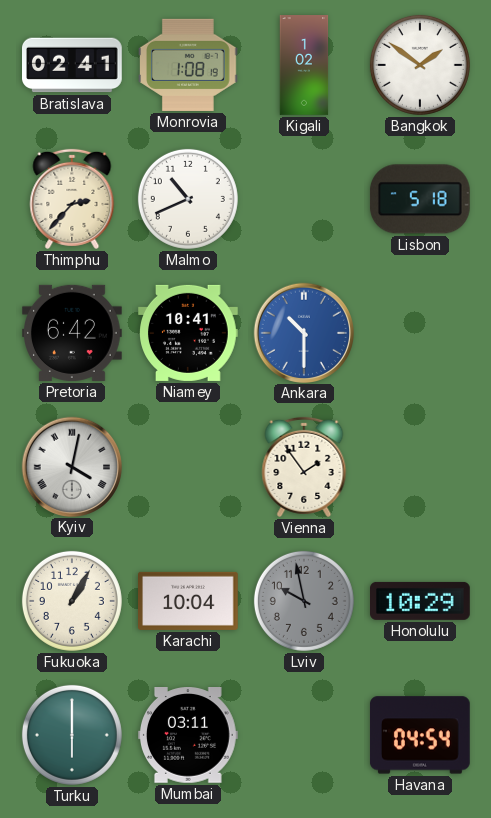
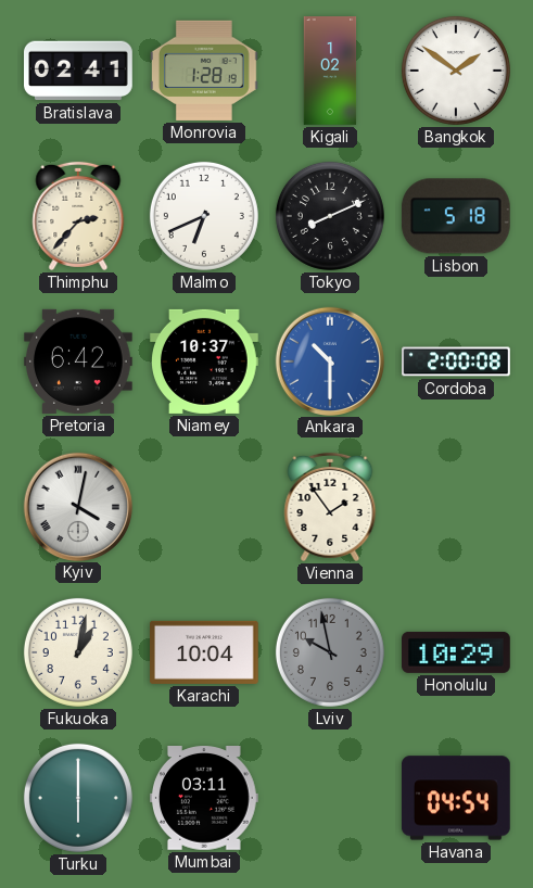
Monrovia: 1:08 -> 1:28
Malmo: 10:41 -> 6:41
Tokyo: none -> 8:11
Niamey: 10:41 -> 10:37
Cordoba: none -> 2:00
Fukuoka: 1:05 -> 1:02
